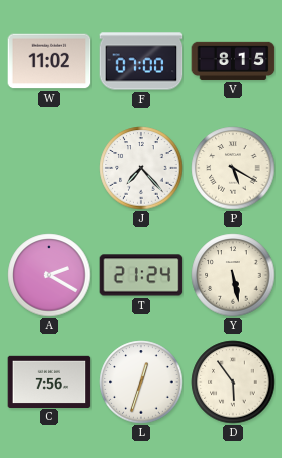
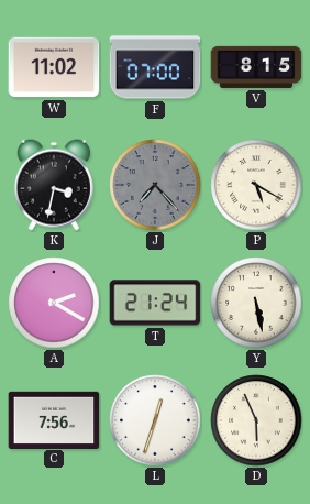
K: none -> 3:32
J dial: white -> grey
D: 5:54 -> 5:56
